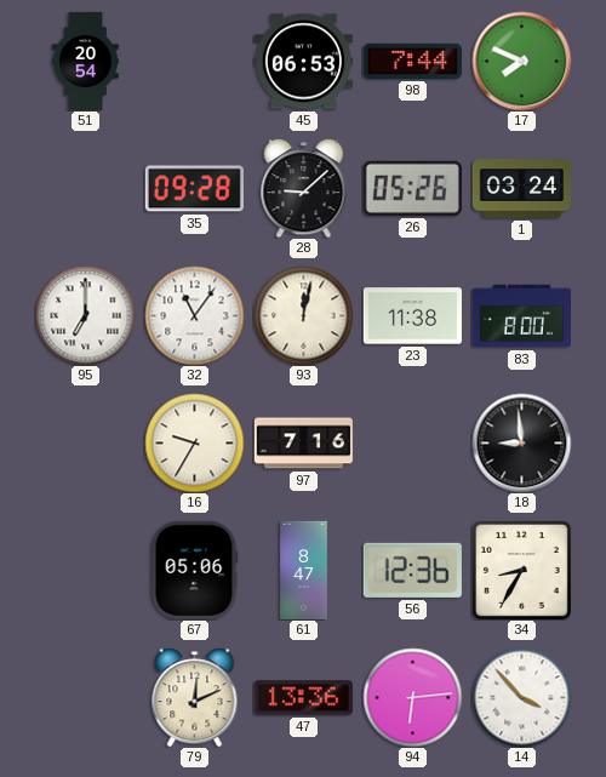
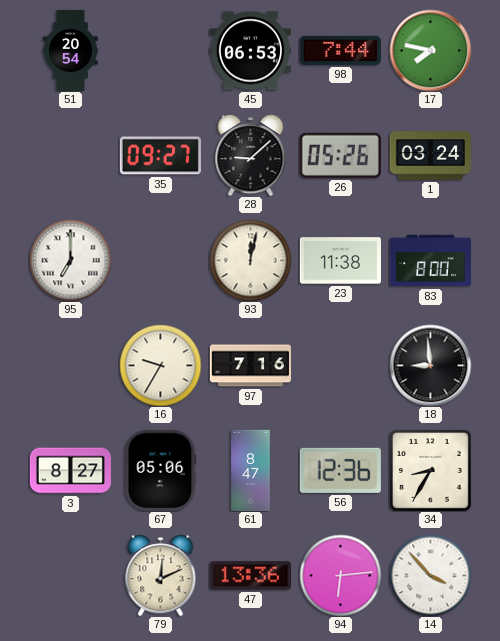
17: 7:49 -> 7:47
35: 09:28 -> 09:27
32: 11:06 -> none
3: none -> 8:27
